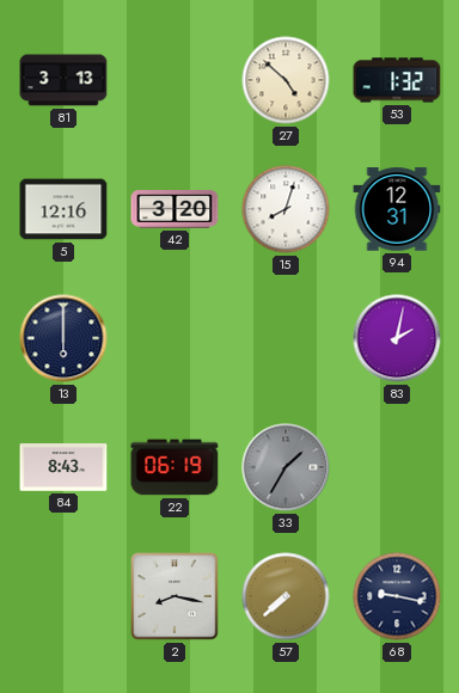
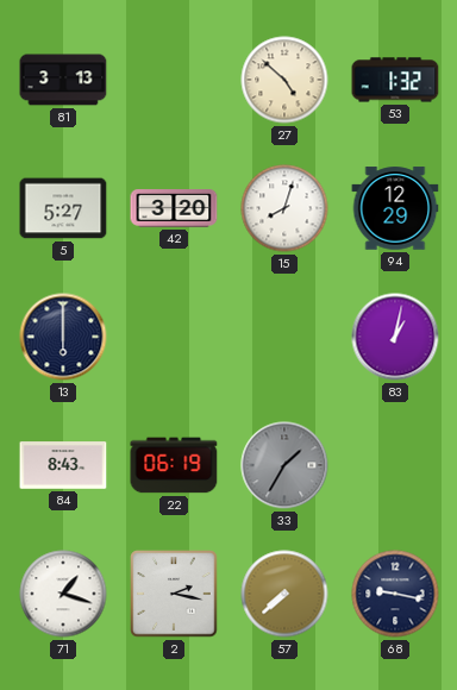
5: 12:16 -> 5:27
94: 12:31 -> 12:29
83: 2:02 -> 1:02
71: none -> 1:18
2: 8:17 -> 2:17
